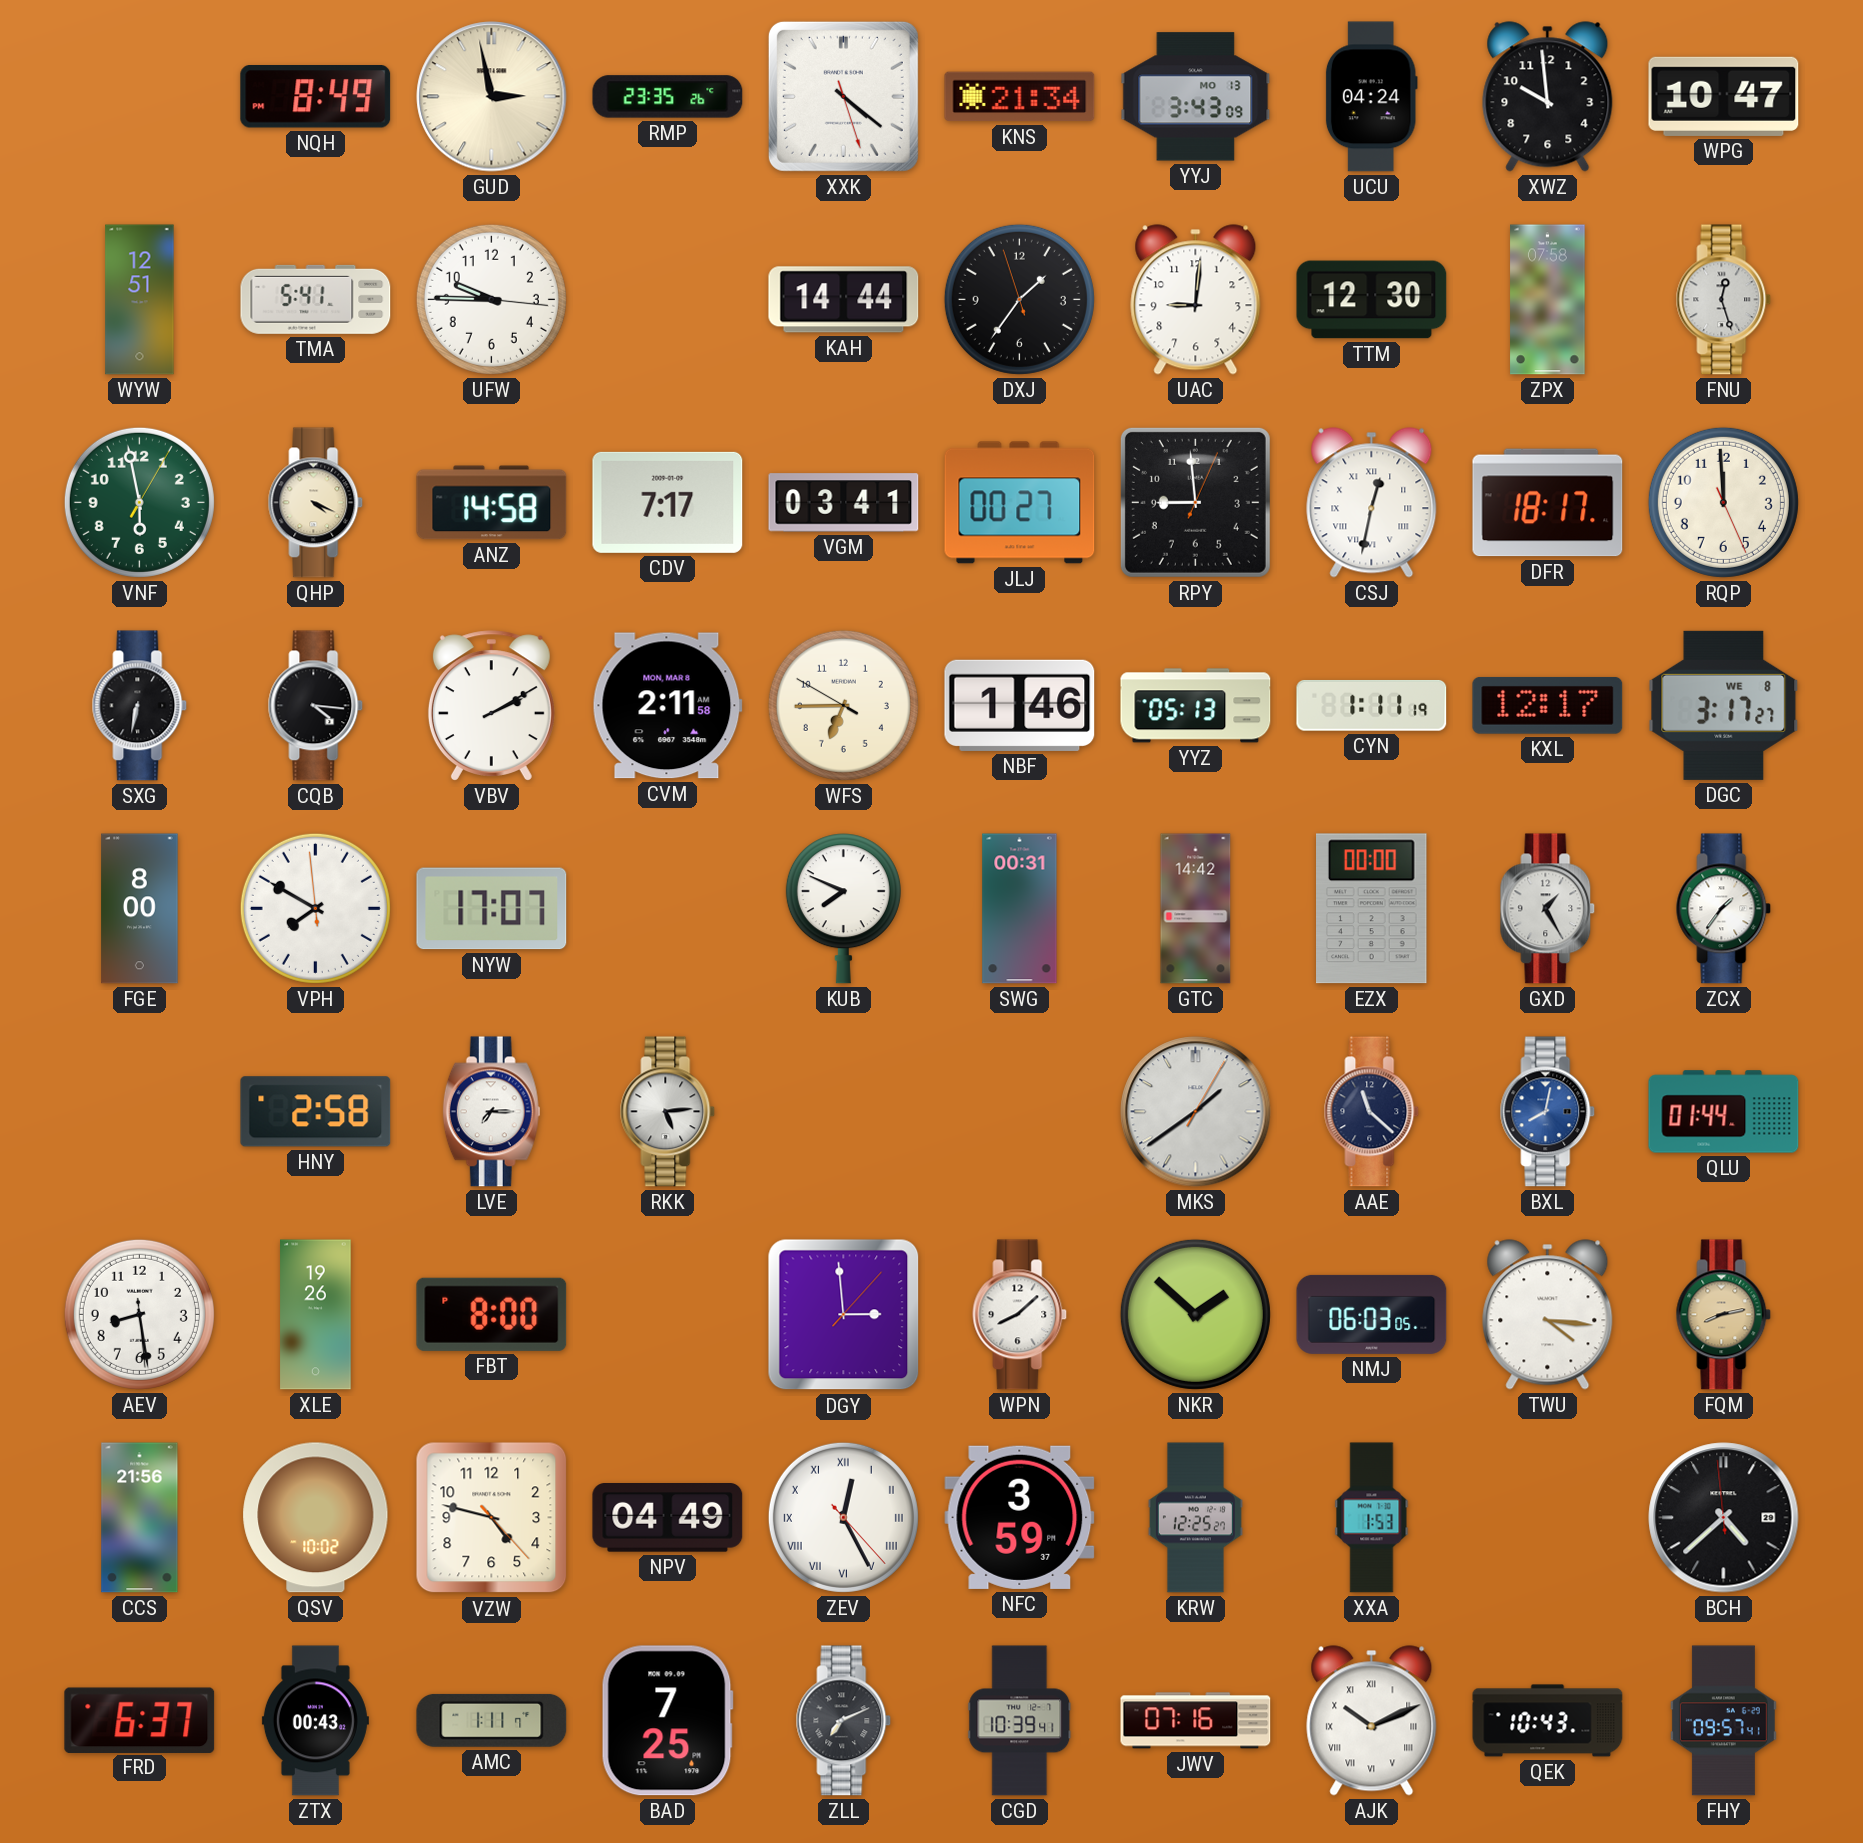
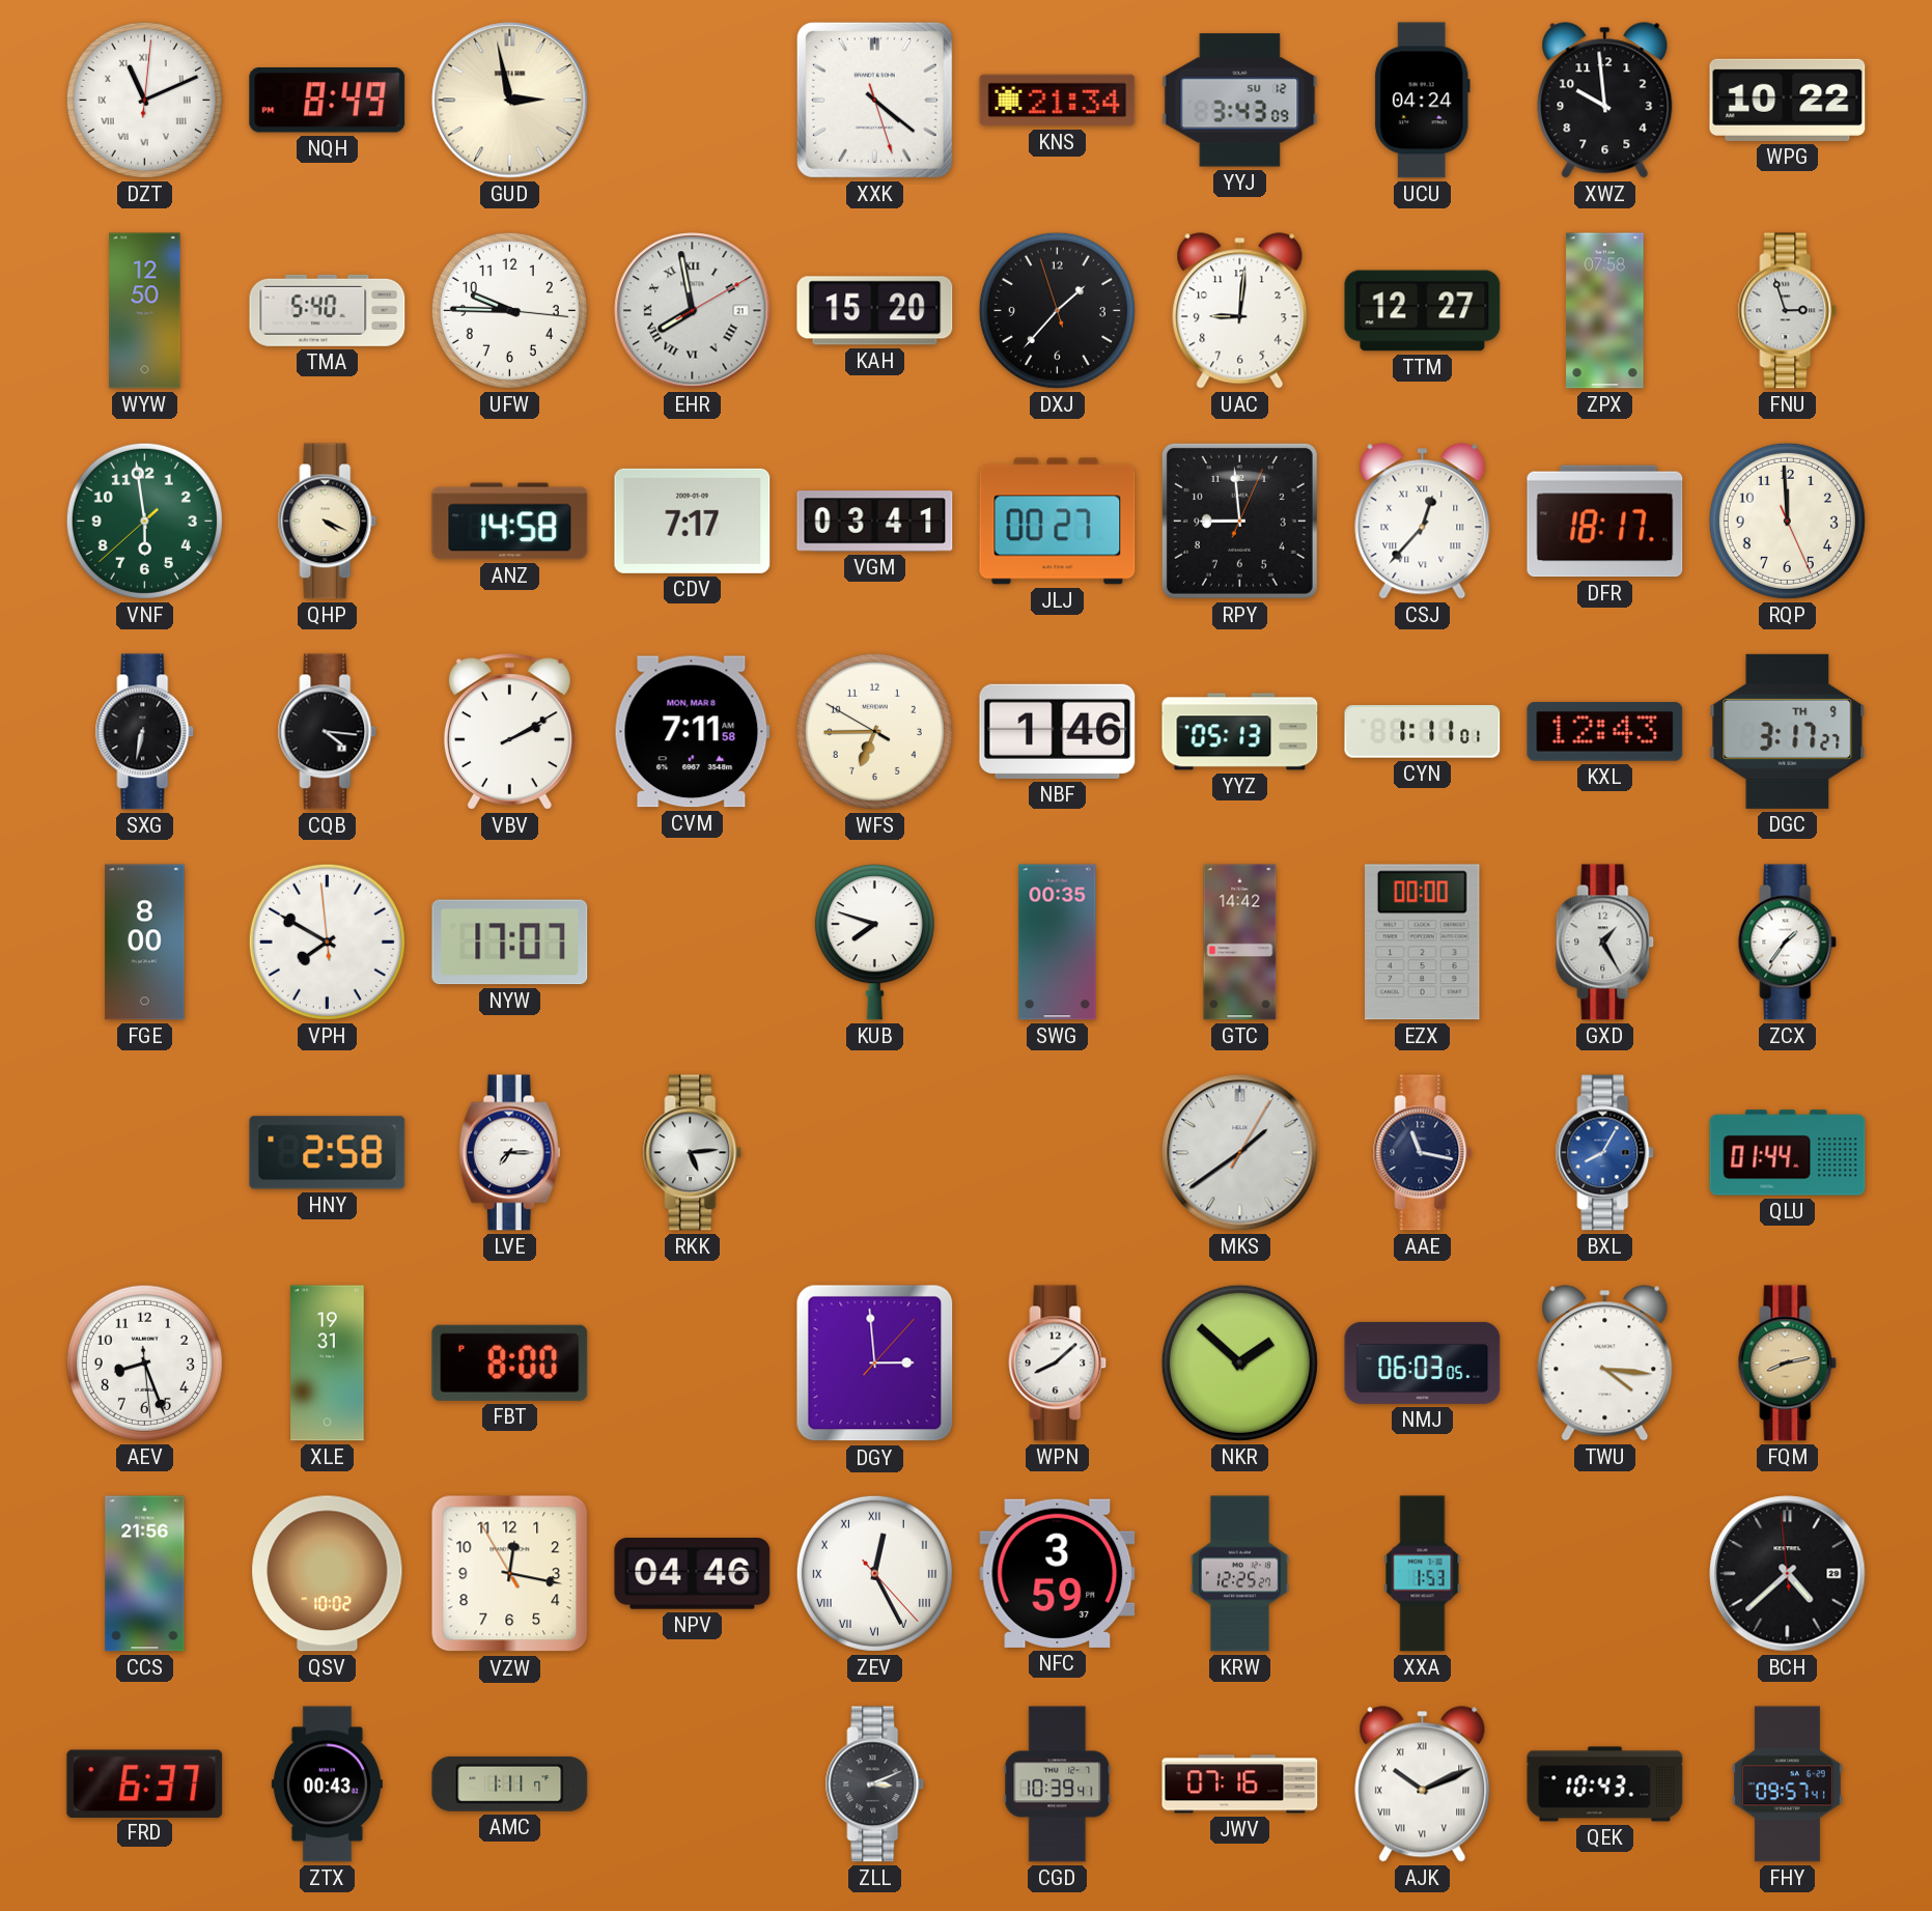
DZT: none -> 11:11
RMP: 23:35 -> none
YYJ date: MO 13 -> SU 12
WPG: 10:47 -> 10:22
WYW: 12:51 -> 12:50
TMA: 5:41 -> 5:40
EHR: none -> 7:58
KAH: 14:44 -> 15:20
DXJ: 1:35 -> 1:36
TTM: 12:30 -> 12:27
FNU: 12:27 -> 2:57
VNF: 5:58:05 -> 5:58:38
CSJ: 12:32 -> 12:37
CVM: 2:11 -> 7:11
CYN: 1:11:19 -> 1:11:01
KXL: 12:17 -> 12:43
DGC date: WE 8 -> TH 9
KUB: 7:49 -> 7:48
SWG: 00:31 -> 00:35
AAE: 11:22 -> 11:17
BXL: 8:02 -> 8:05
AEV: 8:28 -> 8:26
XLE: 19:26 -> 19:31
VZW: 4:47 -> 12:16
NPV: 04:49 -> 04:46
BAD: 7:25 -> none
ZLL: 7:11 -> 3:11
